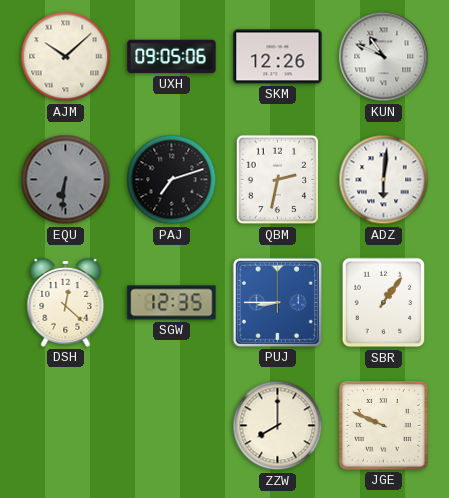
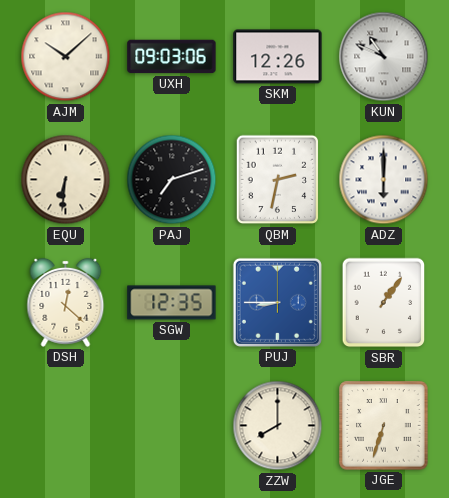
UXH: 09:05 -> 09:03
EQU dial: grey -> cream
ADZ: 6:01 -> 6:00
JGE: 9:49 -> 6:33
